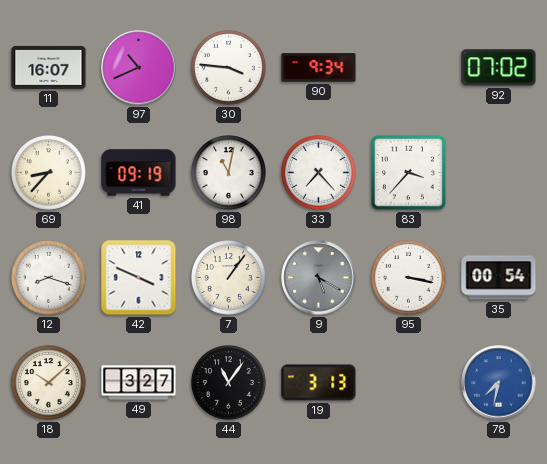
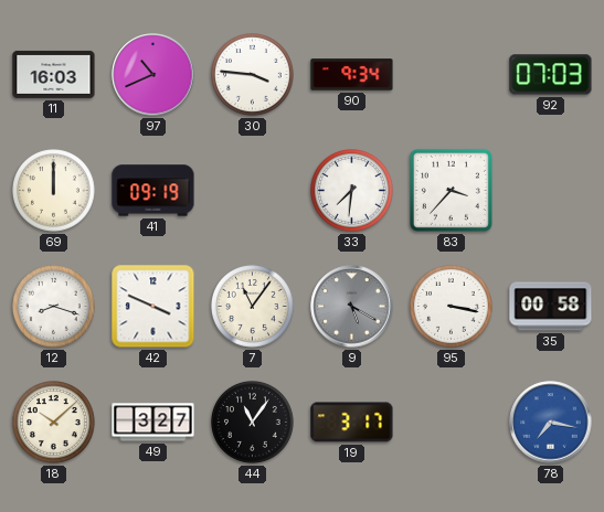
11: 16:07 -> 16:03
92: 07:02 -> 07:03
69: 8:37 -> 12:00
98: 11:02 -> none
33: 7:23 -> 7:31
7: 1:06 -> 11:06
35: 00:54 -> 00:58
19: 3:13 -> 3:17
78: 7:32 -> 7:17
